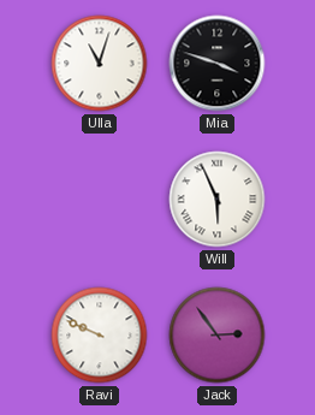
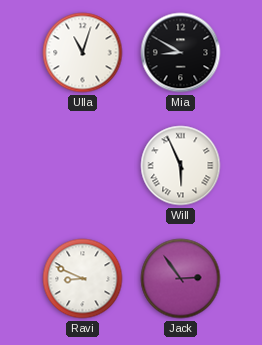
Mia: 3:48 -> 8:50
Ravi: 9:49 -> 8:49
